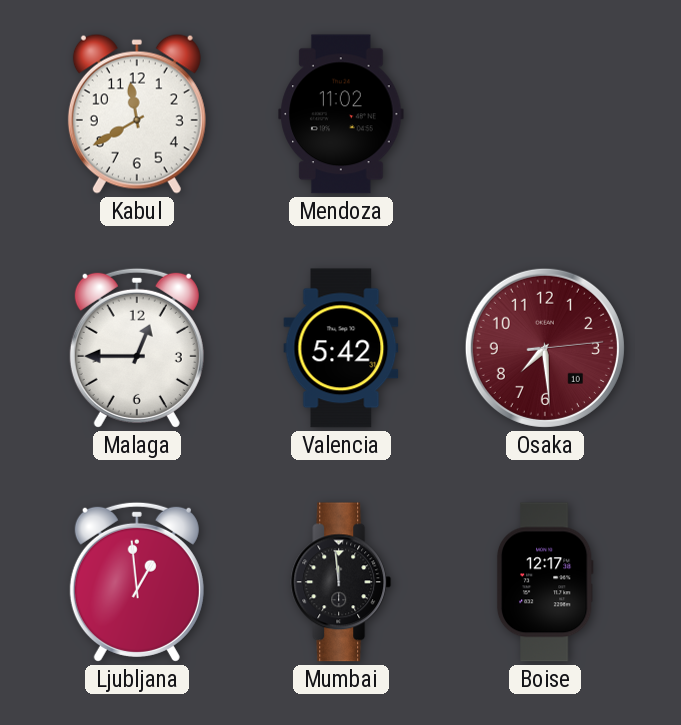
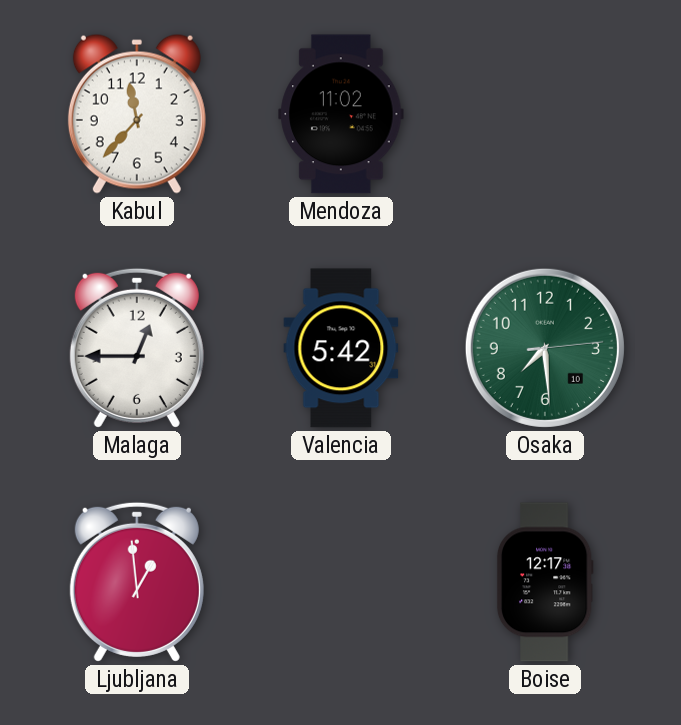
Kabul: 11:40 -> 11:37
Osaka dial: burgundy -> green
Mumbai: 11:59 -> none
